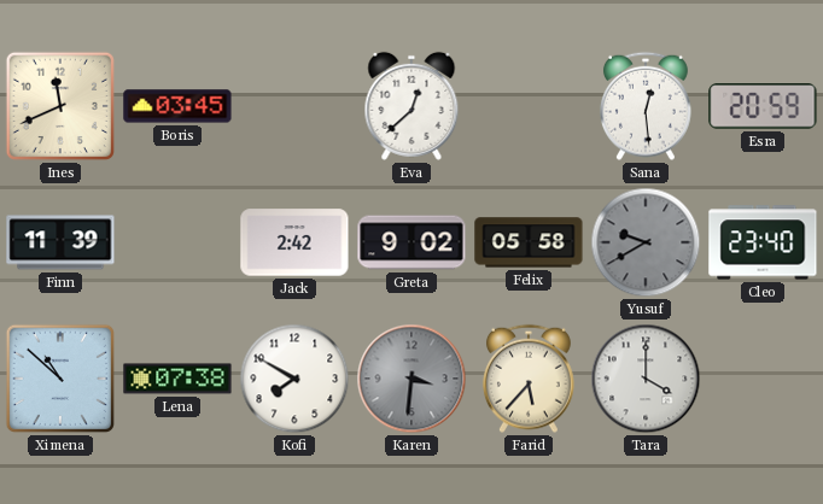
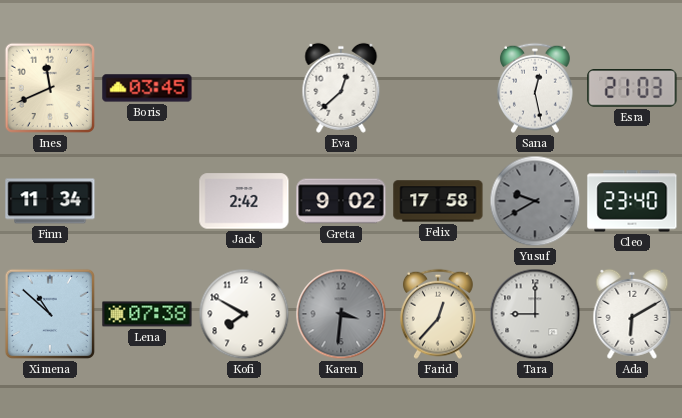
Sana: 12:29 -> 12:28
Esra: 20:59 -> 21:03
Finn: 11:39 -> 11:34
Felix: 05:58 -> 17:58
Farid: 5:37 -> 12:37
Tara: 4:00 -> 9:00
Ada: none -> 6:10
